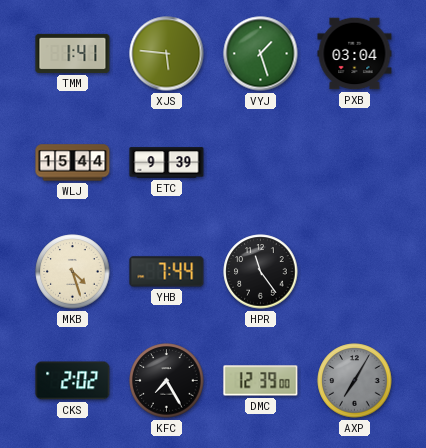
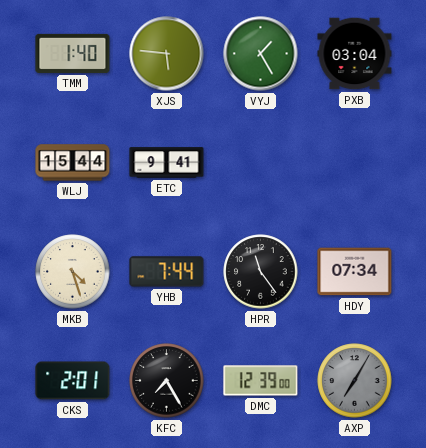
TMM: 1:41 -> 1:40
VYJ: 1:27 -> 1:25
ETC: 9:39 -> 9:41
HDY: none -> 07:34
CKS: 2:02 -> 2:01
